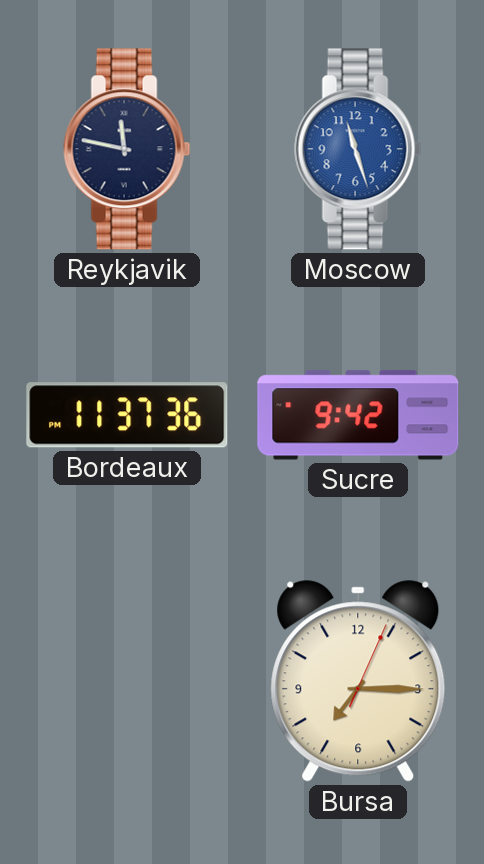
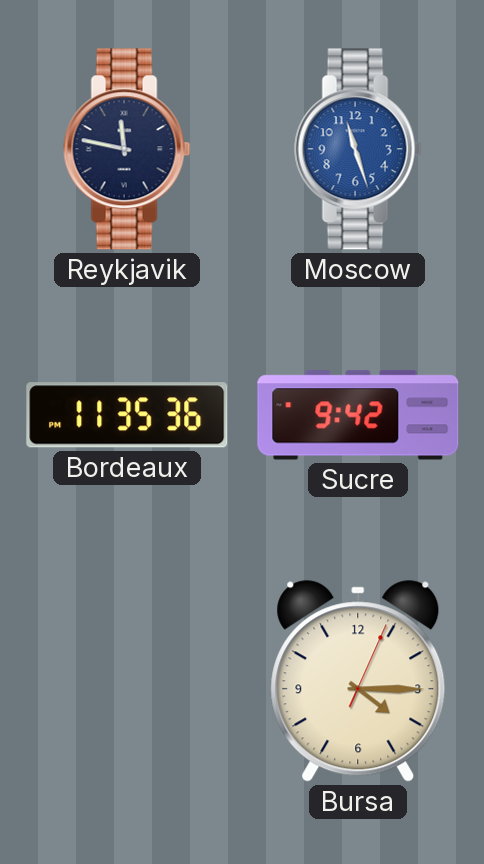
Bordeaux: 11:37 -> 11:35
Bursa: 7:15 -> 4:15
